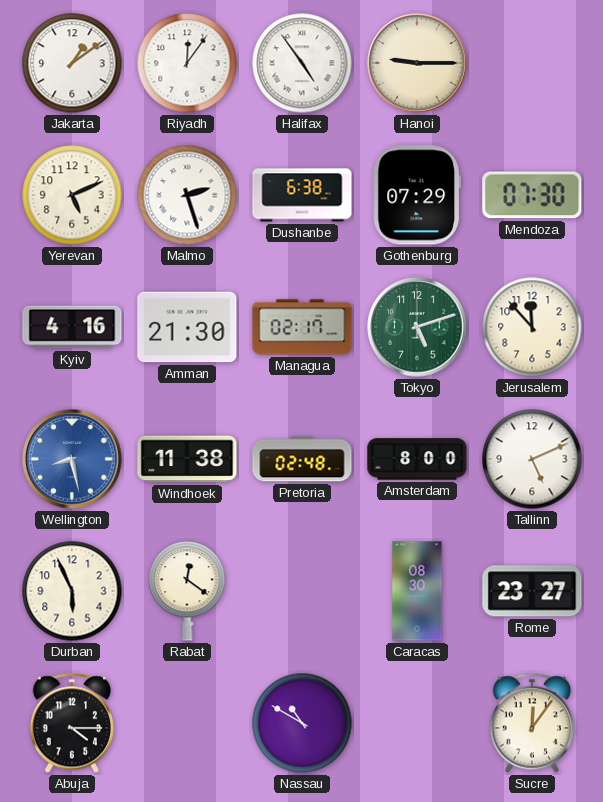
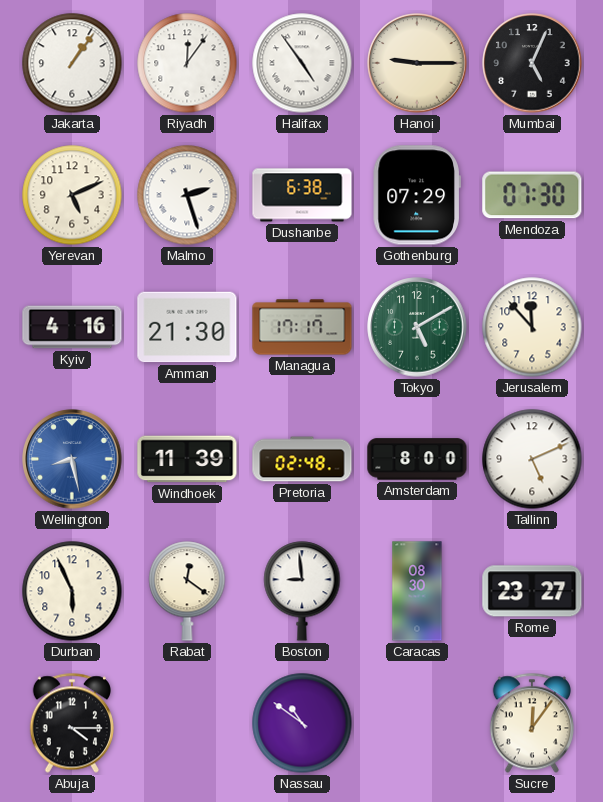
Jakarta: 1:09 -> 1:06
Mumbai: none -> 5:04
Managua: 02:17 -> 17:17
Tokyo: 5:12 -> 5:10
Windhoek: 11:38 -> 11:39
Boston: none -> 8:59
Nassau: 10:50 -> 10:51
